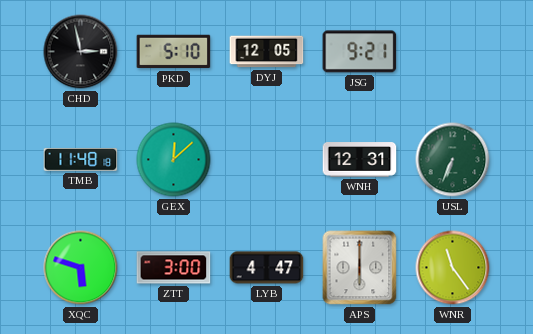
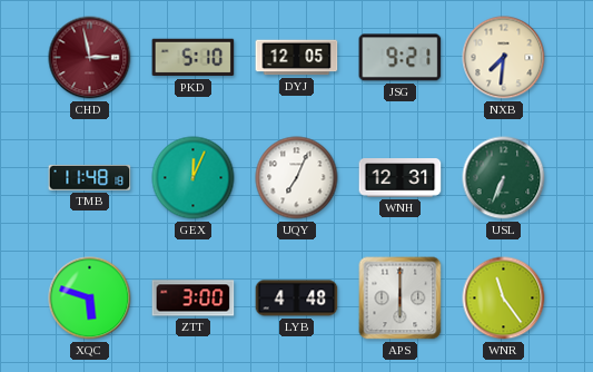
CHD dial: black -> burgundy
NXB: none -> 7:31
GEX: 12:08 -> 12:04
UQY: none -> 7:04
LYB: 4:47 -> 4:48
